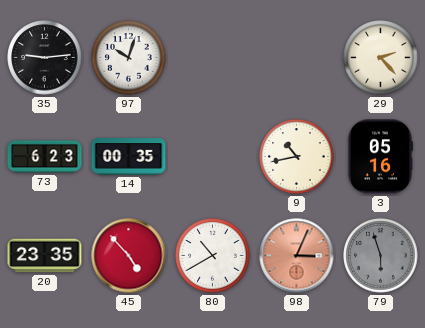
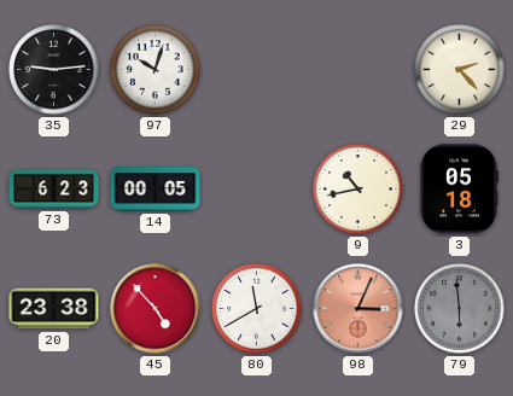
14: 00:35 -> 00:05
3: 05:16 -> 05:18
20: 23:35 -> 23:38
80: 10:40 -> 11:40
79: 5:57 -> 5:59
